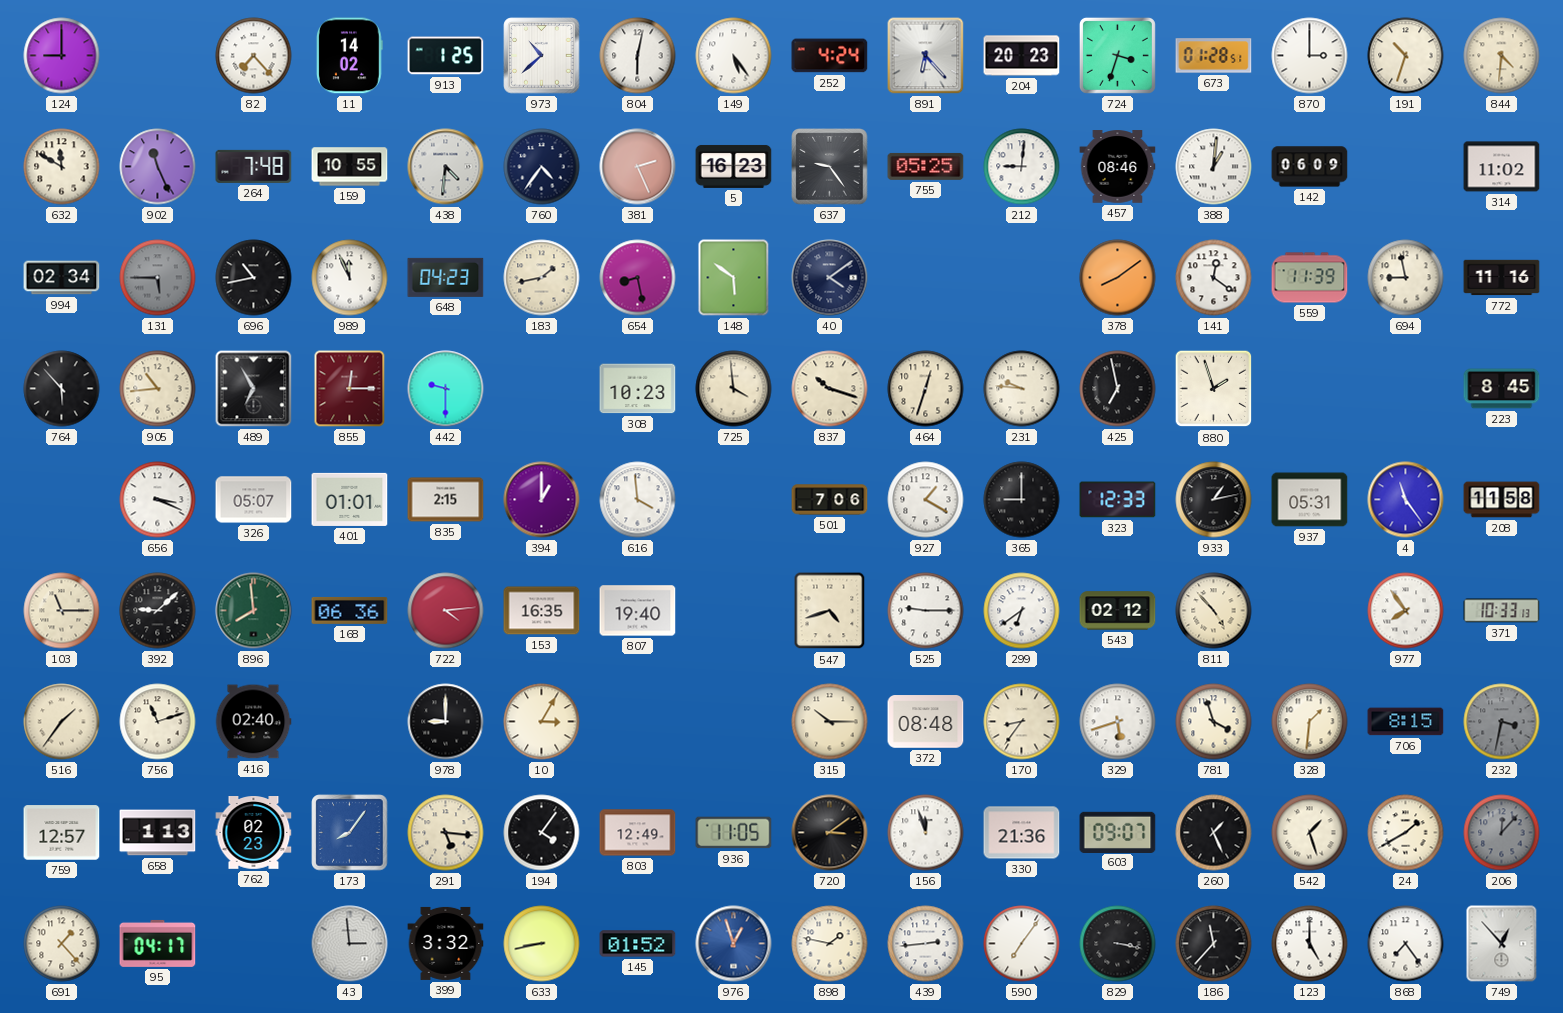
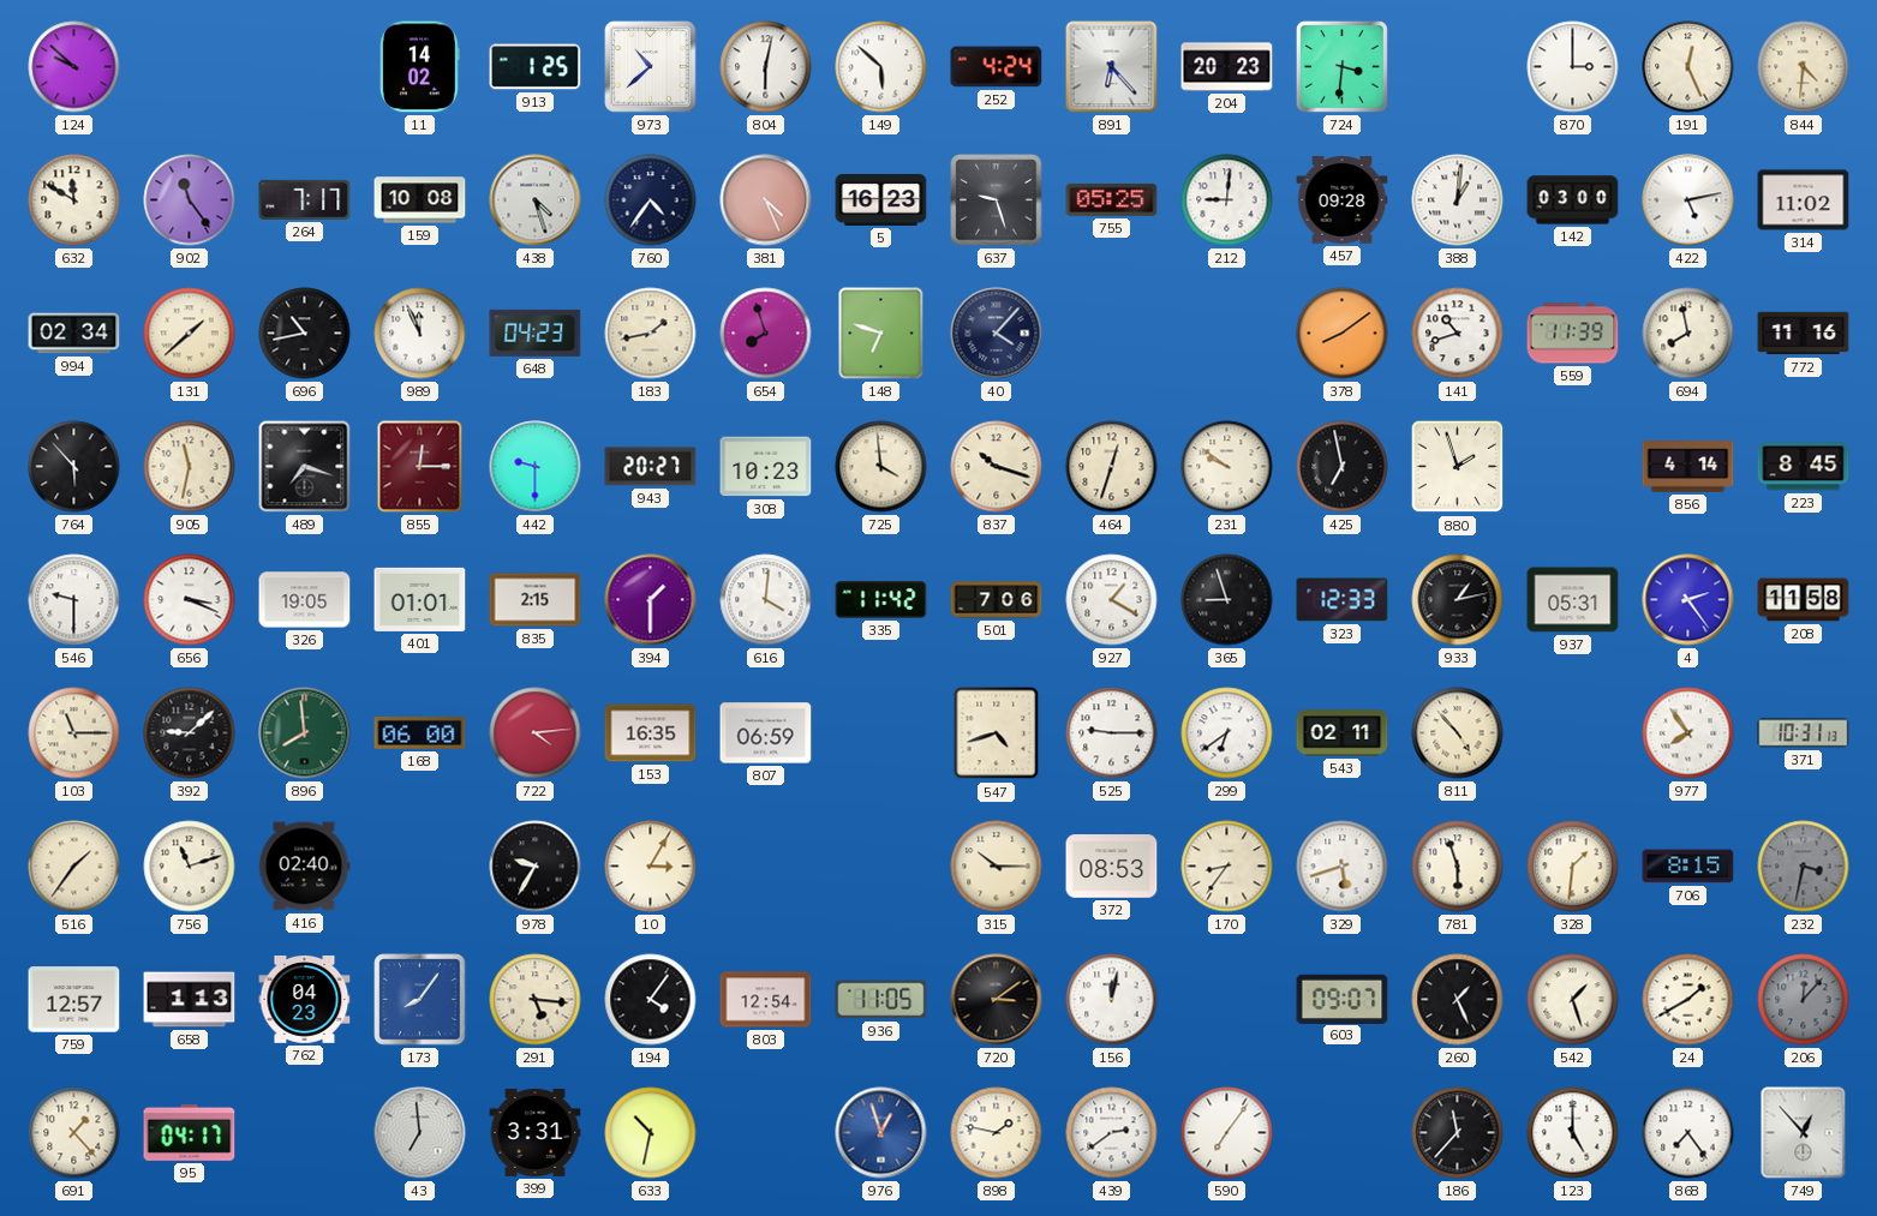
124: 9:00 -> 9:52
82: 7:23 -> none
149: 5:24 -> 5:52
724: 3:33 -> 3:31
673: 01:28 -> none
191: 10:33 -> 12:26
902: 11:26 -> 11:24
264: 7:48 -> 7:17
159: 10:55 -> 10:08
438: 4:31 -> 4:27
381: 2:26 -> 4:26
637: 9:24 -> 9:27
457: 08:46 -> 09:28
142: 06:09 -> 03:00
422: none -> 5:13
131: 5:45 -> 1:38
131 dial: grey -> cream
654: 8:28 -> 7:57
148: 5:51 -> 6:48
40: 4:09 -> 4:07
141: 12:21 -> 10:42
694: 8:58 -> 7:58
905: 10:44 -> 11:32
489: 6:55 -> 7:18
943: none -> 20:27
231: 9:46 -> 9:51
856: none -> 4:14
546: none -> 9:30
326: 05:07 -> 19:05
394: 1:00 -> 1:30
616: 3:59 -> 4:01
335: none -> 11:42
365: 9:00 -> 8:57
4: 11:24 -> 2:24
168: 06:36 -> 06:00
807: 19:40 -> 06:59
543: 02:12 -> 02:11
371: 10:33 -> 10:31
978: 9:00 -> 9:35
372: 08:48 -> 08:53
781: 3:57 -> 5:57
762: 02:23 -> 04:23
803: 12:49 -> 12:54
156: 11:57 -> 12:02
330: 21:36 -> none
43: 2:59 -> 6:59
399: 3:32 -> 3:31
633: 8:43 -> 10:32
145: 01:52 -> none
439: 2:44 -> 2:39
829: 3:17 -> none
